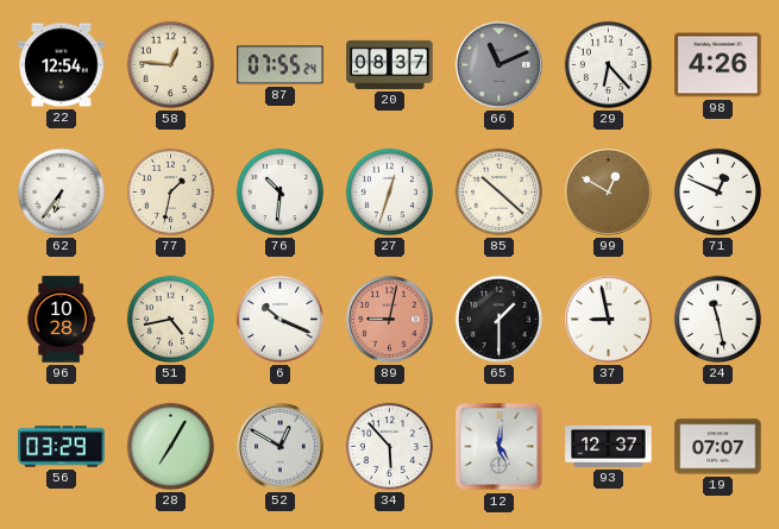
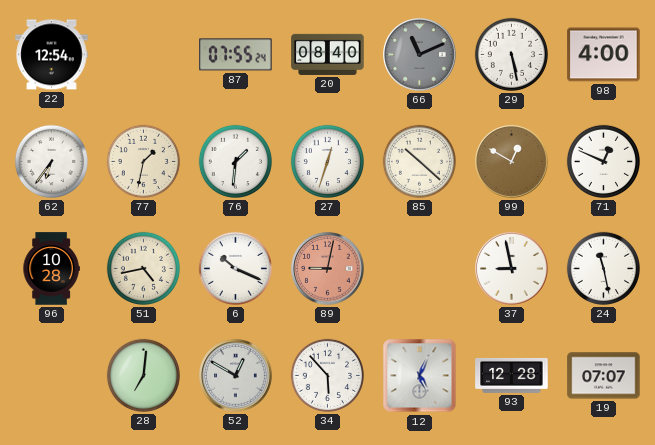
58: 12:46 -> none
20: 08:37 -> 08:40
29: 6:23 -> 5:28
98: 4:26 -> 4:00
76: 10:31 -> 1:31
65: 1:30 -> none
56: 03:29 -> none
28: 7:05 -> 7:01
12: 5:01 -> 5:04
93: 12:37 -> 12:28
